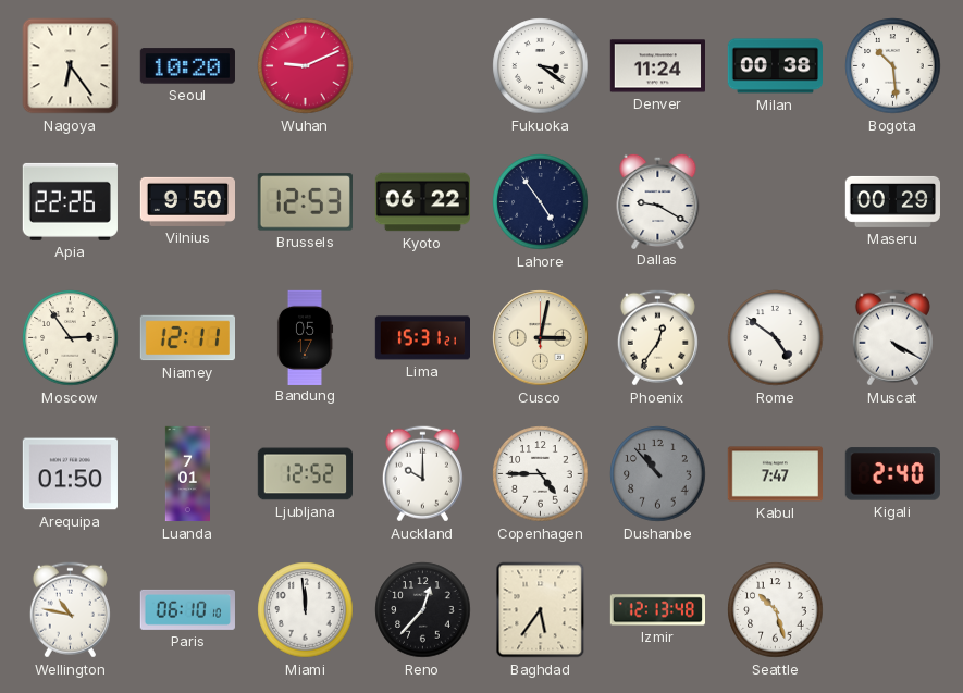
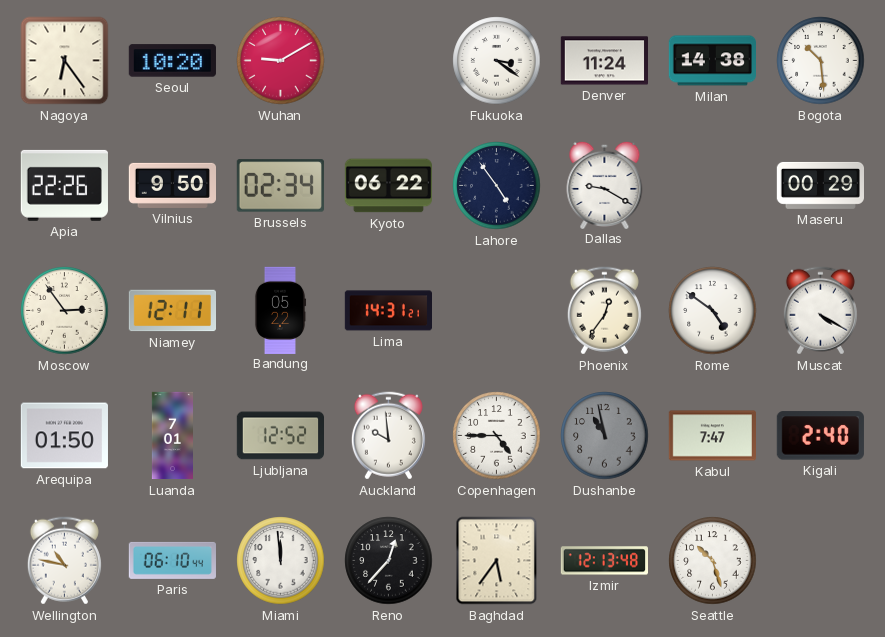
Wuhan: 9:11 -> 9:10
Milan: 00:38 -> 14:38
Brussels: 12:53 -> 02:34
Bandung: 05:17 -> 05:22
Lima: 15:31 -> 14:31
Cusco: 3:02 -> none
Auckland: 10:00 -> 9:59
Dushanbe: 10:53 -> 10:58
Paris: 06:10:10 -> 06:10:44
